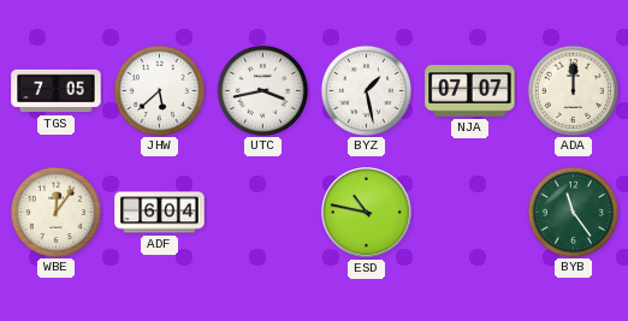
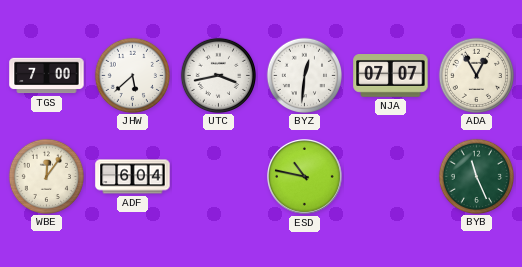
TGS: 7:05 -> 7:00
BYZ: 1:28 -> 12:31
ADA: 12:00 -> 12:55
BYB: 11:24 -> 11:26
